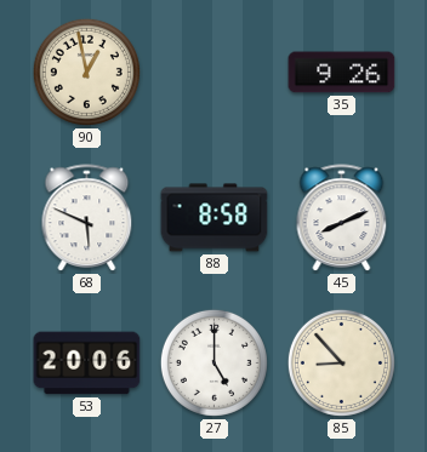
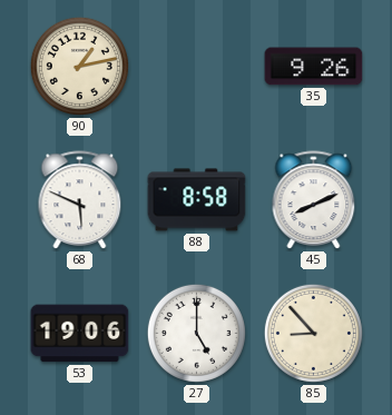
90: 12:58 -> 1:13
53: 20:06 -> 19:06
